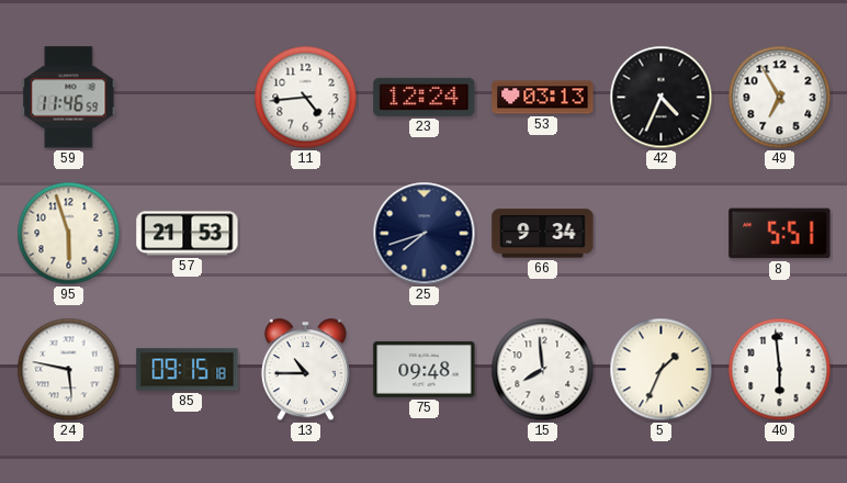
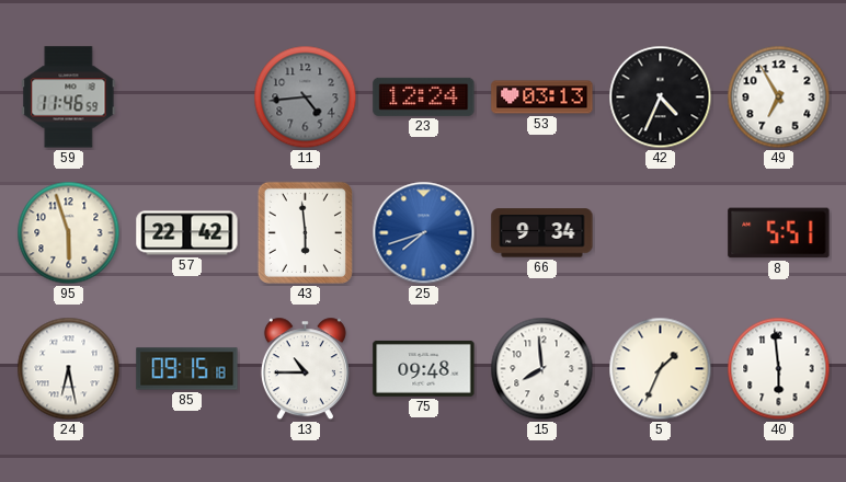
11 dial: white -> grey
57: 21:53 -> 22:42
43: none -> 5:59
25 dial: navy -> blue
24: 5:47 -> 6:28
